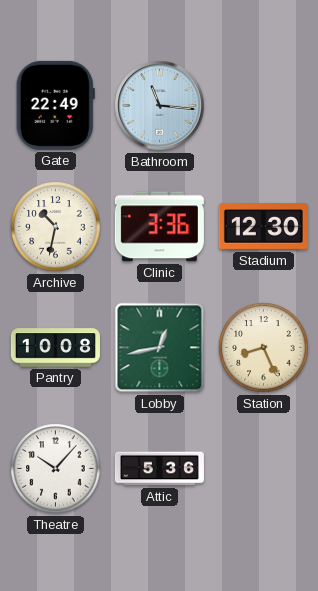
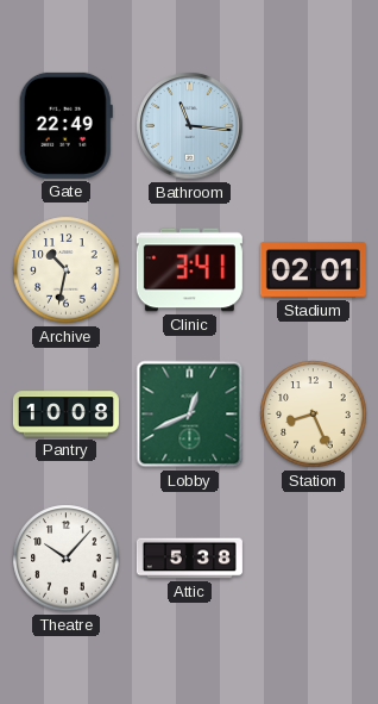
Clinic: 3:36 -> 3:41
Stadium: 12:30 -> 02:01
Lobby: 12:43 -> 12:41
Attic: 5:36 -> 5:38
